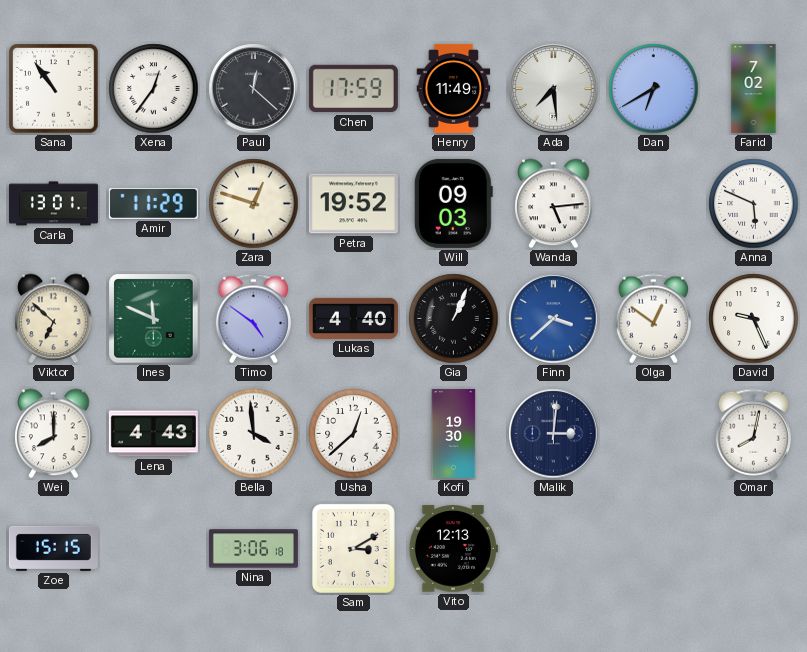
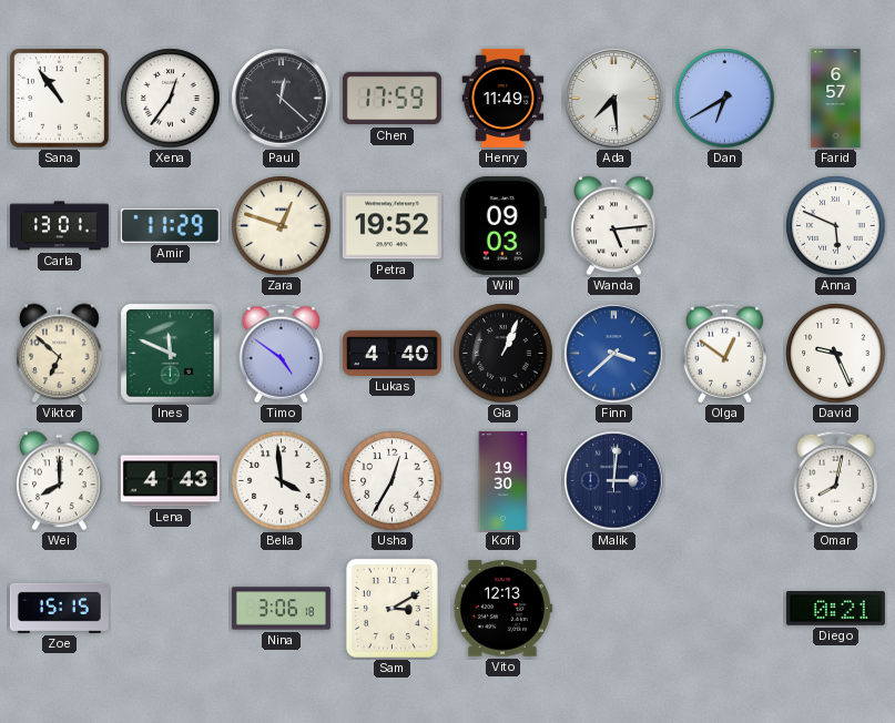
Farid: 7:02 -> 6:57
Usha: 12:38 -> 12:35
Diego: none -> 0:21
